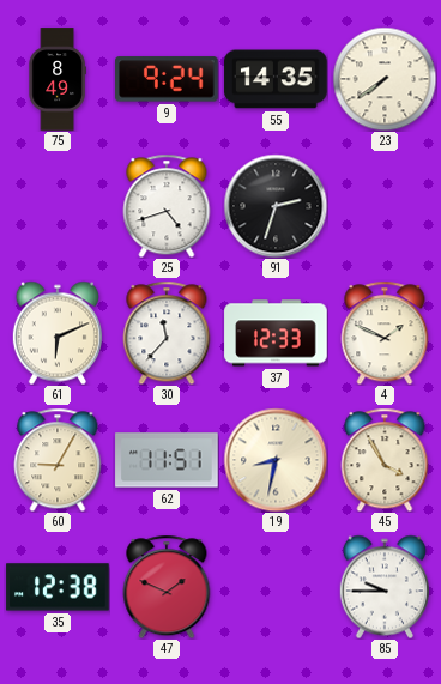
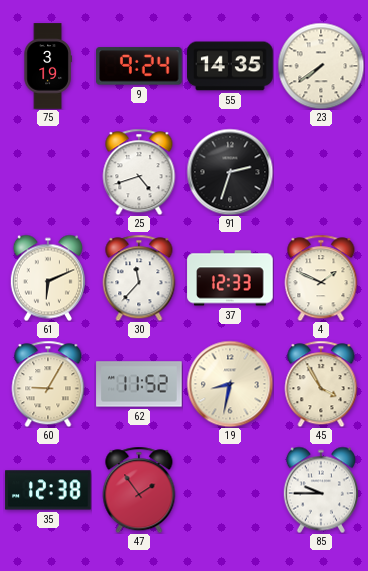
75: 8:49 -> 3:19
62: 11:51 -> 11:52
47: 1:49 -> 1:54
